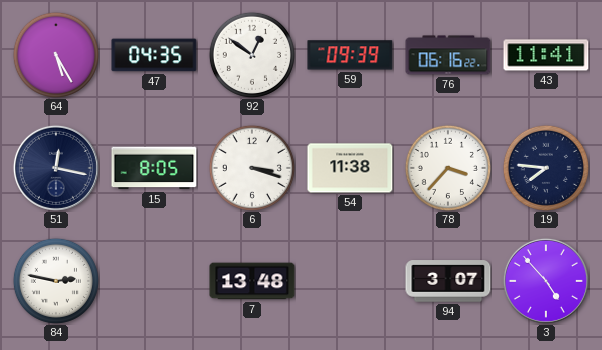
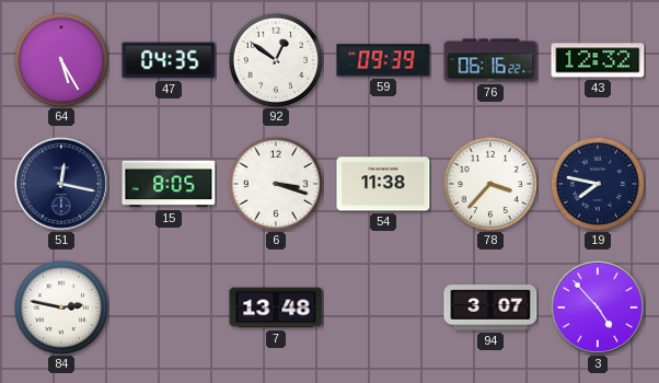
43: 11:41 -> 12:32
19: 7:46 -> 7:47
